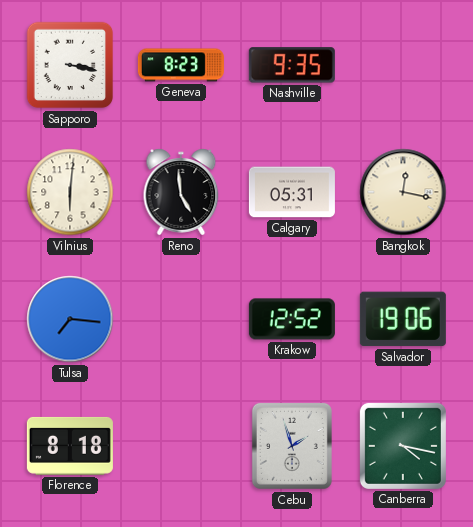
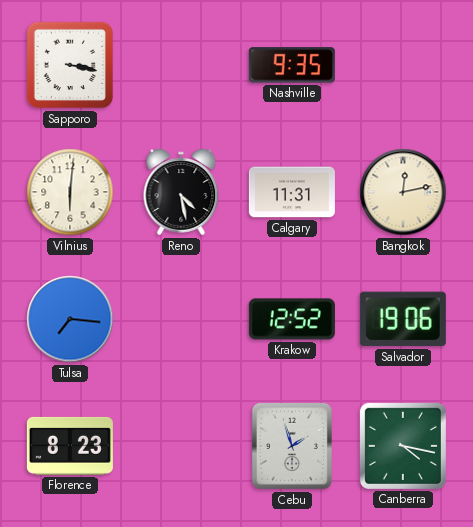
Geneva: 8:23 -> none
Reno: 4:59 -> 4:28
Calgary: 05:31 -> 11:31
Bangkok: 12:17 -> 12:13
Florence: 8:18 -> 8:23
